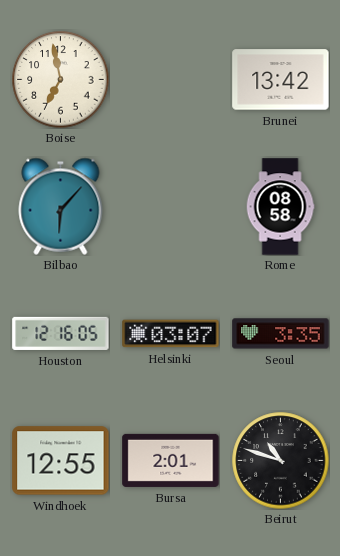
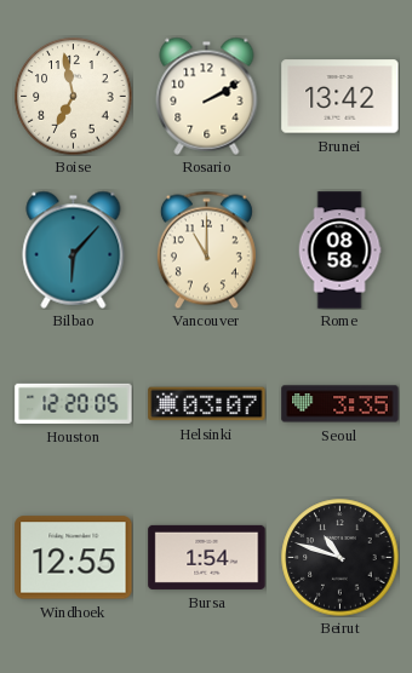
Rosario: none -> 2:10
Vancouver: none -> 11:00
Houston: 12:16 -> 12:20
Bursa: 2:01 -> 1:54
